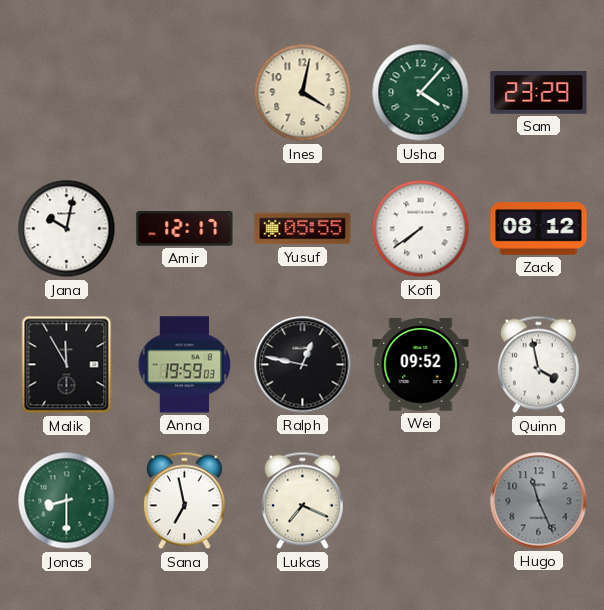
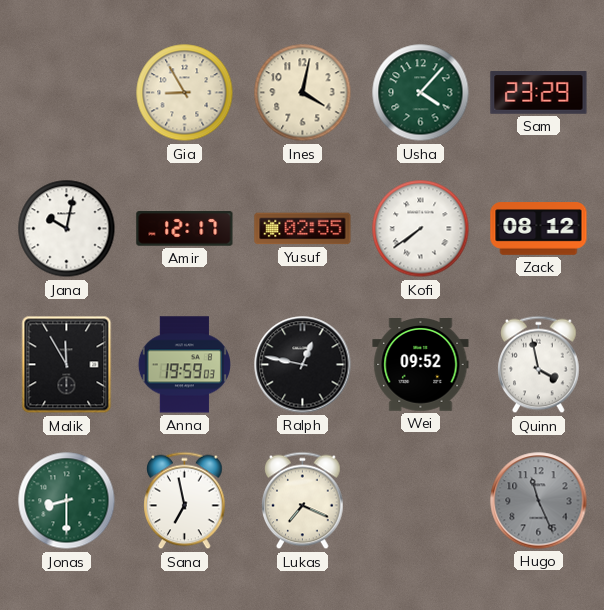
Gia: none -> 8:55
Yusuf: 05:55 -> 02:55
